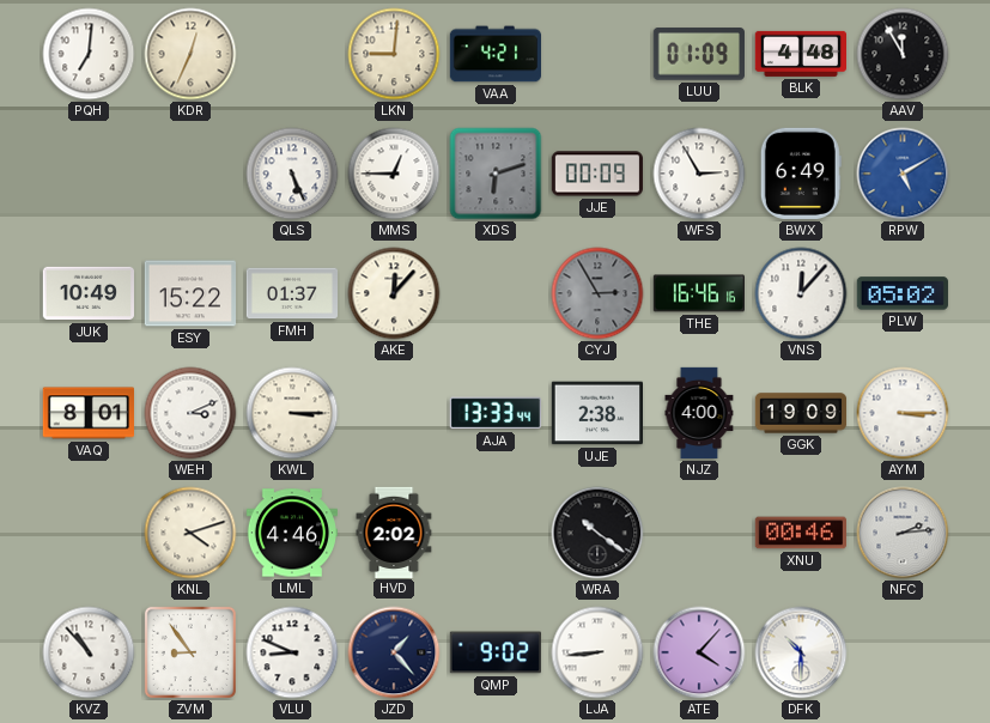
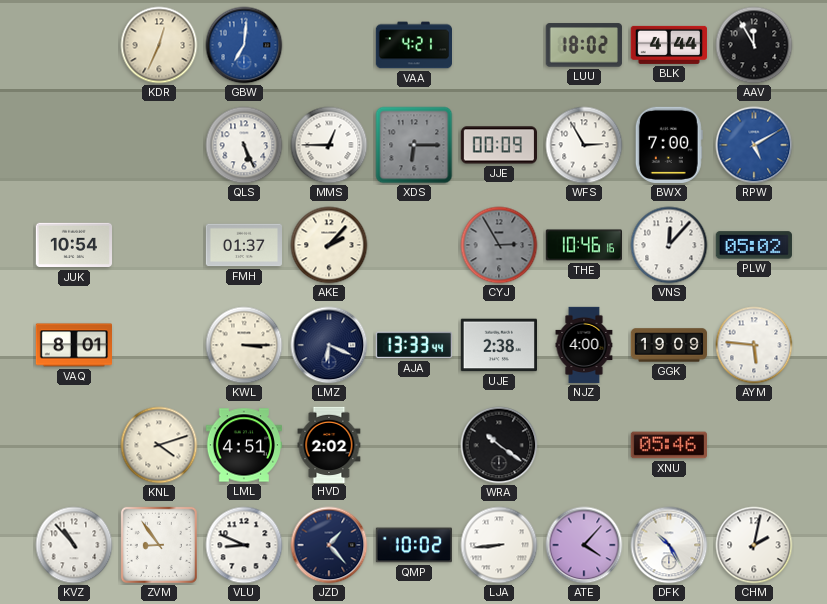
PQH: 7:01 -> none
GBW: none -> 7:01
LKN: 9:01 -> none
LUU: 01:09 -> 18:02
BLK: 4:48 -> 4:44
XDS: 6:12 -> 6:15
BWX: 6:49 -> 7:00
JUK: 10:49 -> 10:54
ESY: 15:22 -> none
AKE: 12:07 -> 2:07
THE: 16:46 -> 10:46
WEH: 3:11 -> none
LMZ: none -> 6:19
AYM: 3:15 -> 5:46
LML: 4:46 -> 4:51
XNU: 00:46 -> 05:46
NFC: 2:14 -> none
QMP: 9:02 -> 10:02
DFK: 10:30 -> 10:25
CHM: none -> 2:02
